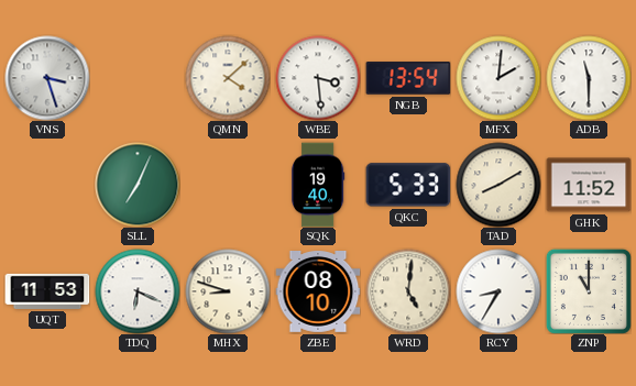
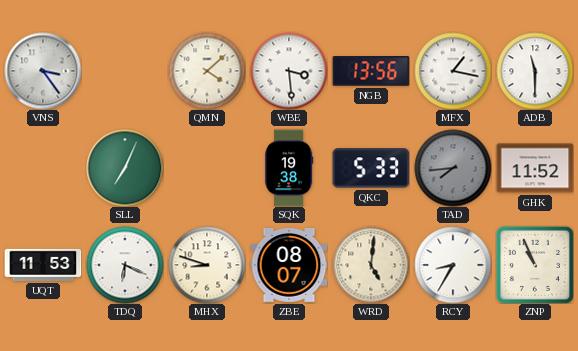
VNS: 3:27 -> 3:24
NGB: 13:54 -> 13:56
MFX: 2:01 -> 1:17
SQK: 19:40 -> 19:38
TAD: 8:10 -> 7:44
TAD dial: cream -> grey
ZBE: 08:10 -> 08:07
ZNP: 11:00 -> 10:56
